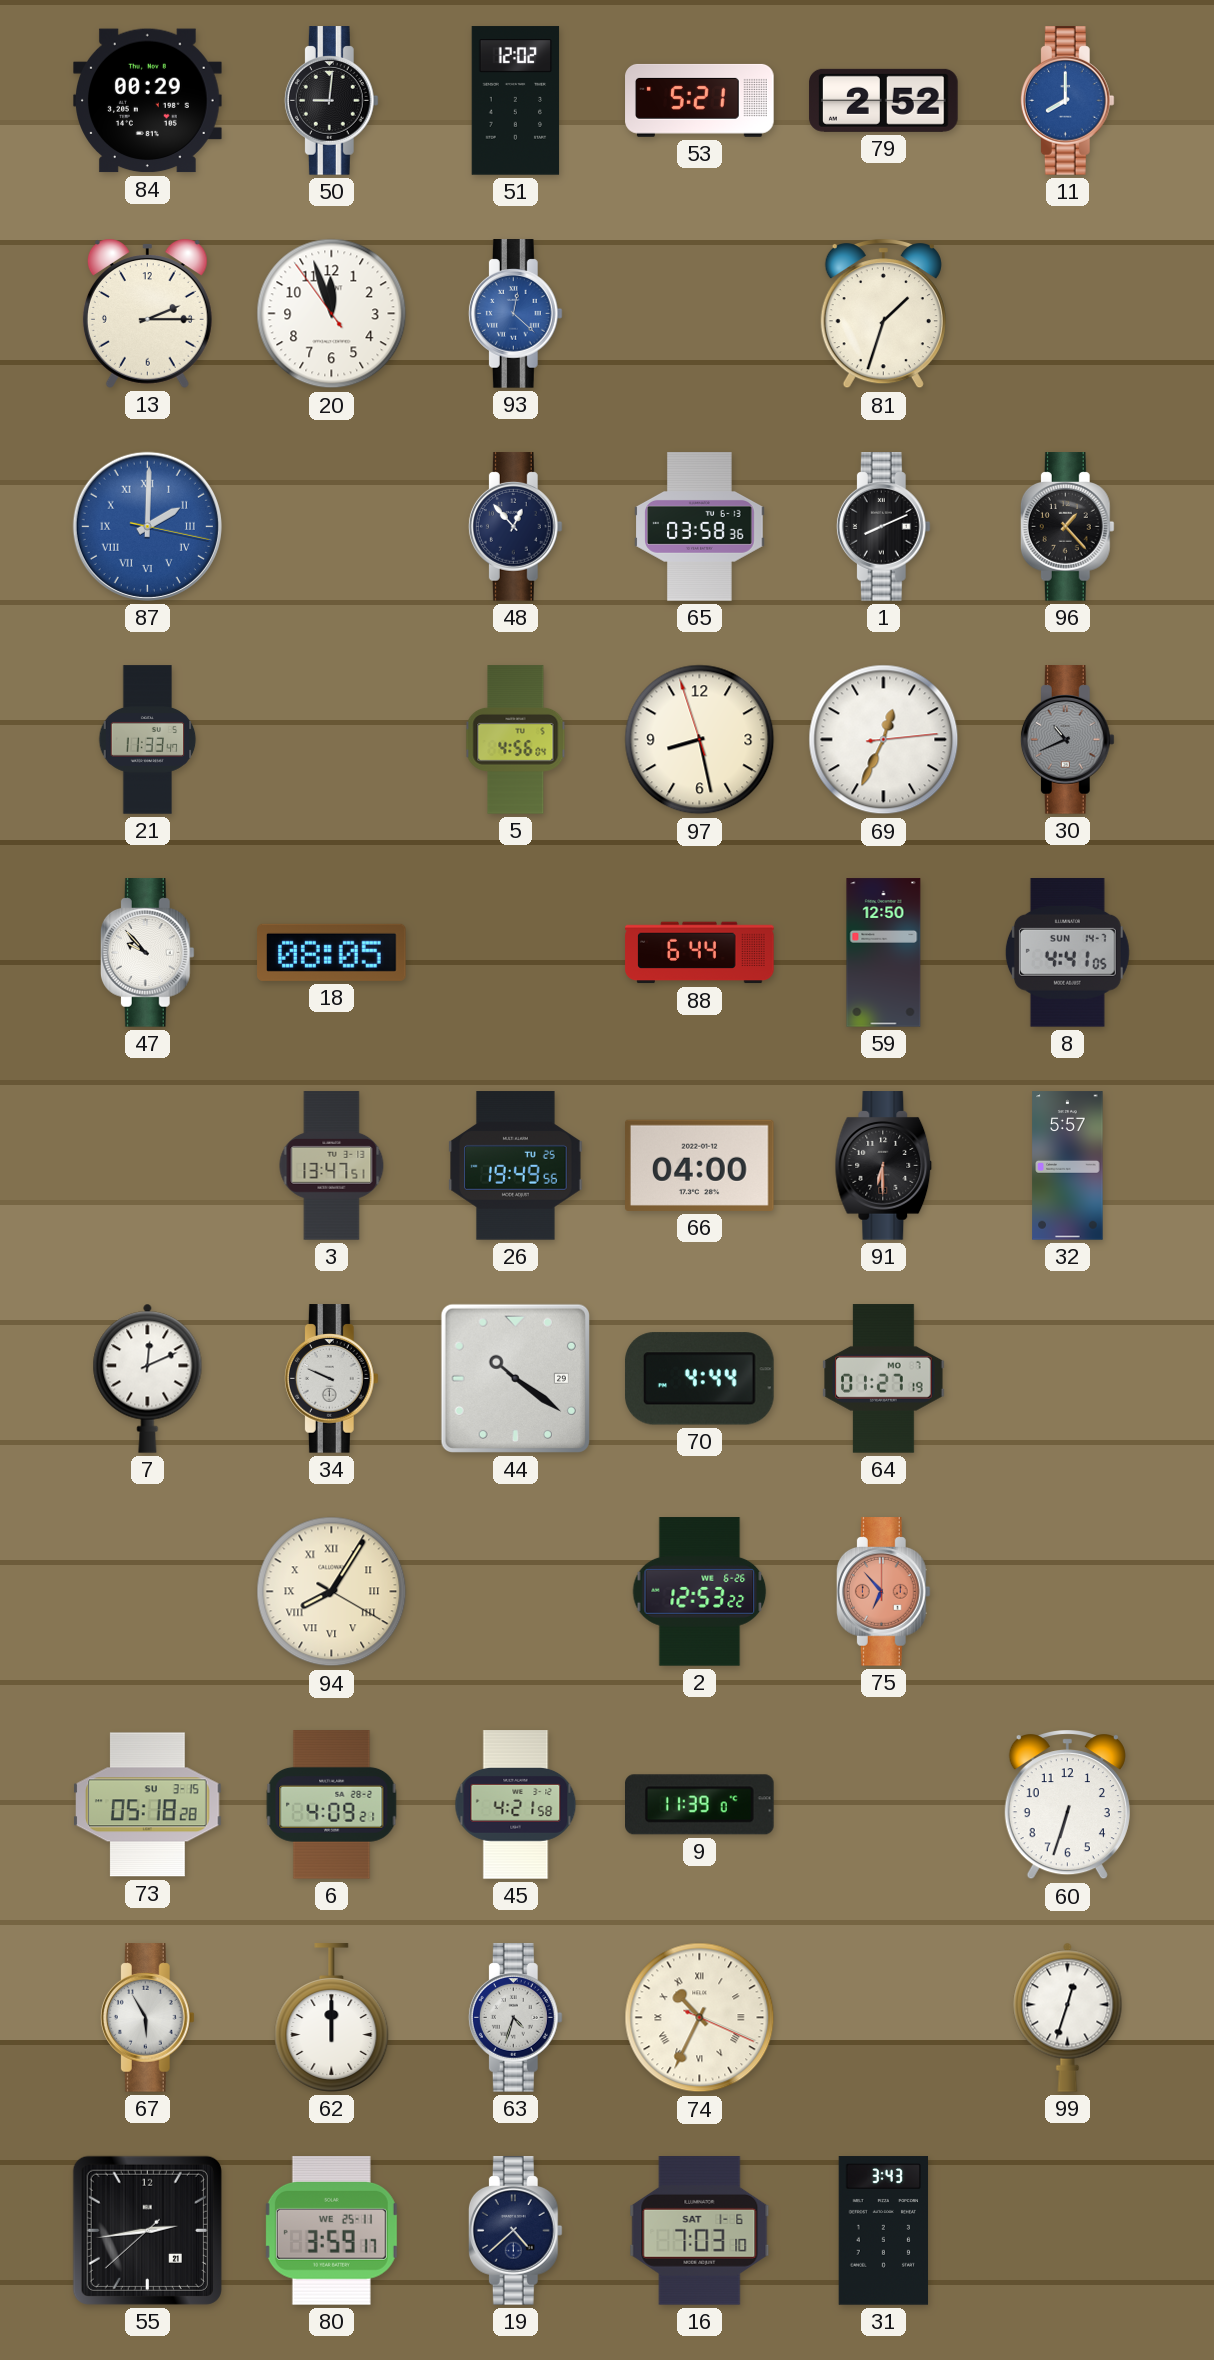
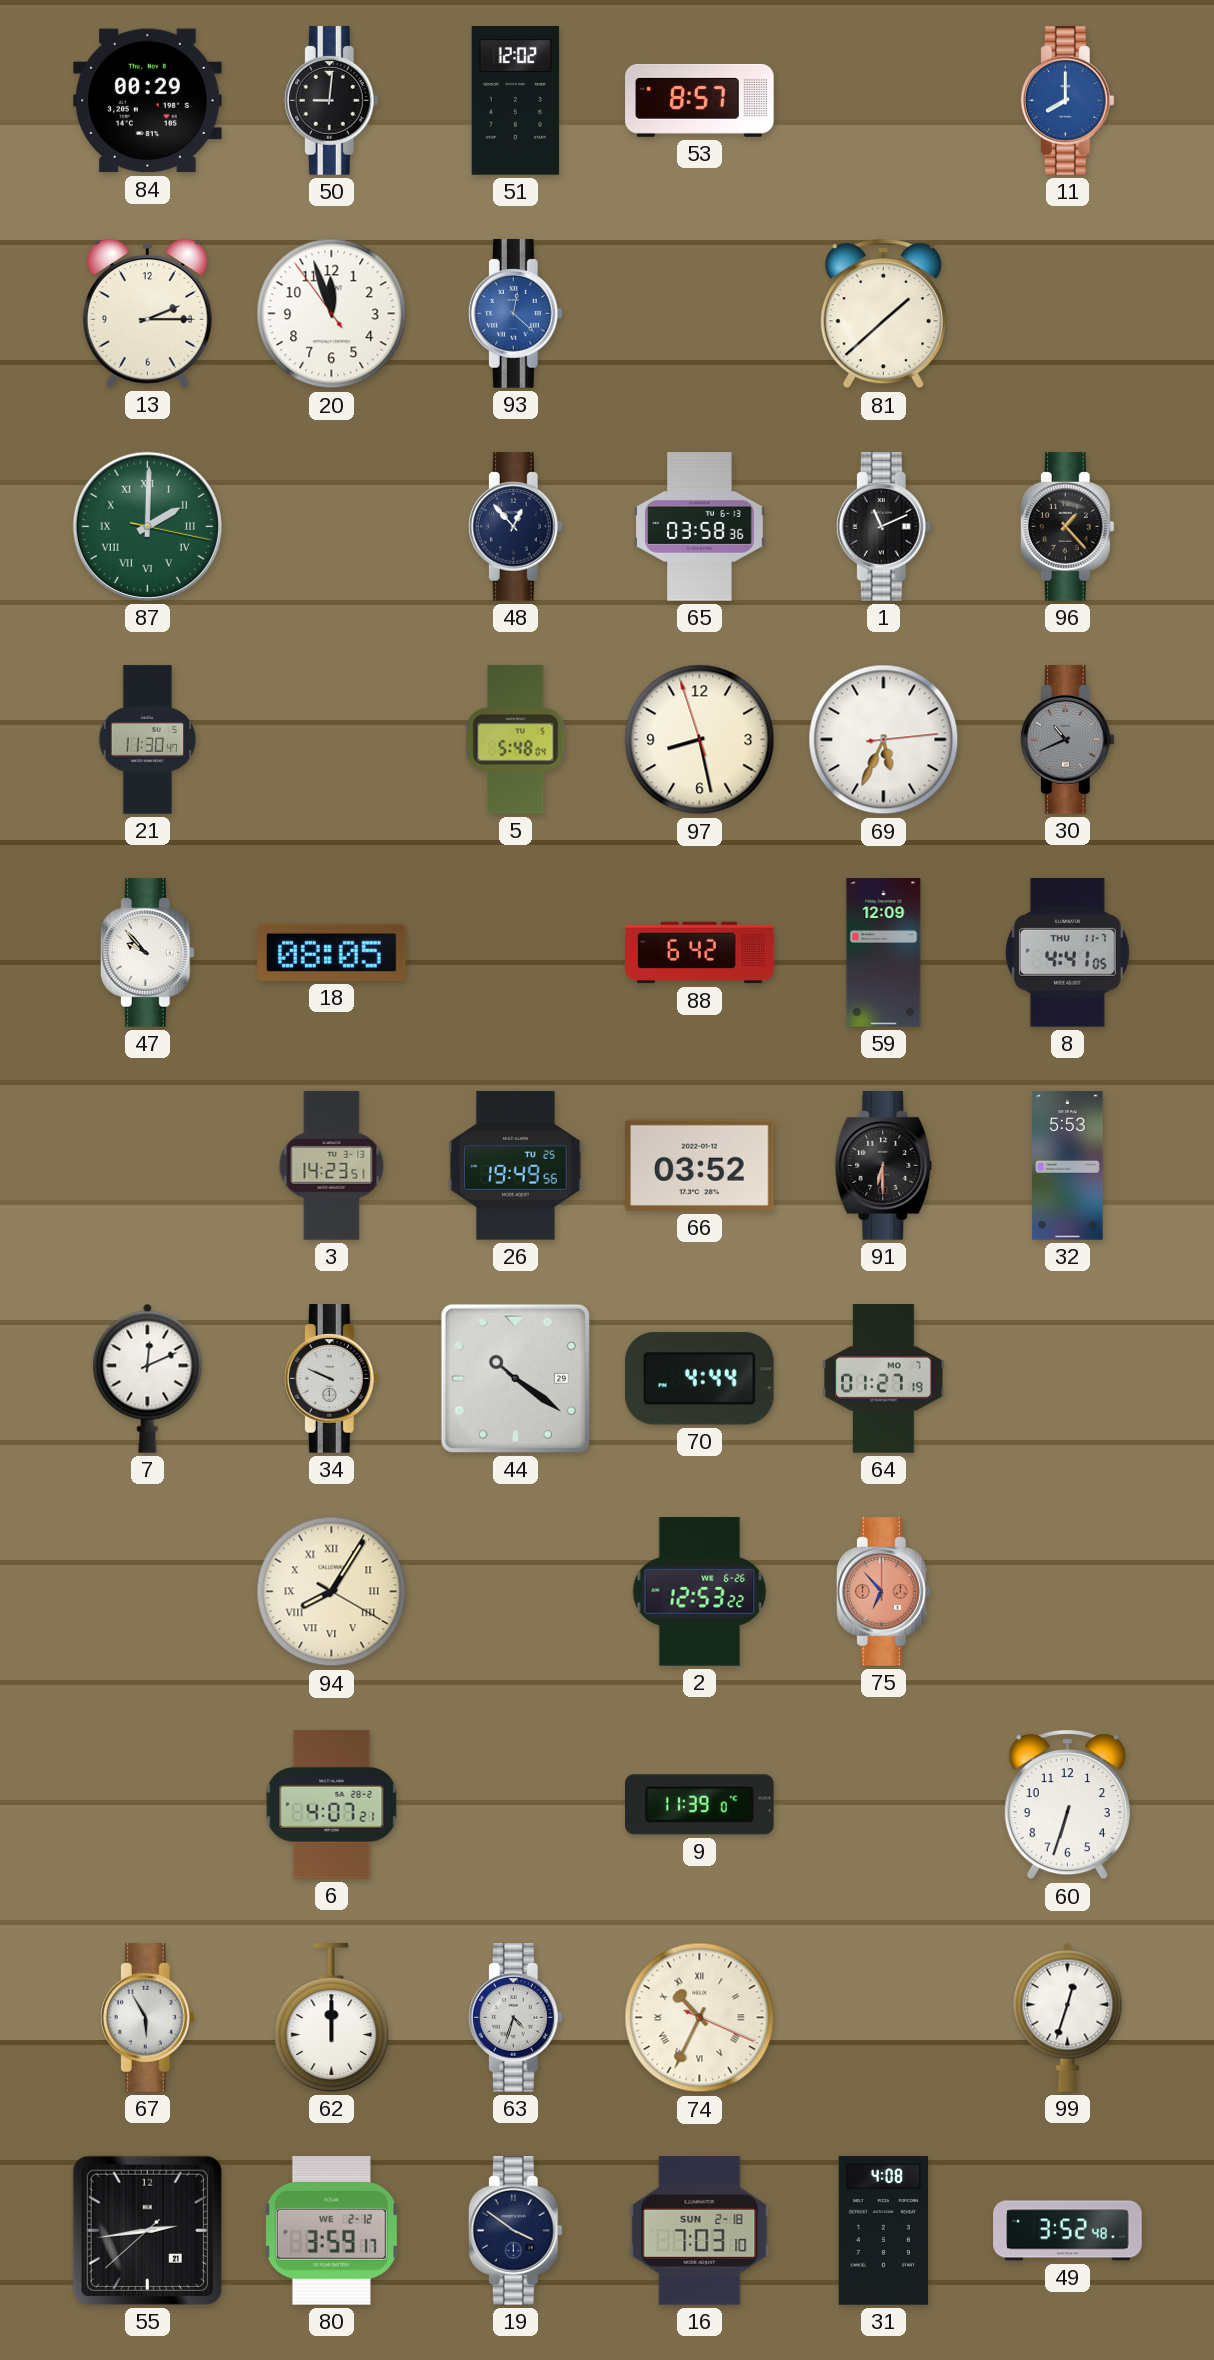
53: 5:21 -> 8:57
79: 2:52 -> none
81: 1:33 -> 1:38
87 dial: blue -> green
1: 8:11 -> 11:11
21: 11:33 -> 11:30
5: 4:56 -> 5:48
69: 12:34 -> 5:34
88: 6:44 -> 6:42
59: 12:50 -> 12:09
8 date: SUN 14-7 -> THU 11-7
3: 13:47 -> 14:23
66: 04:00 -> 03:52
32: 5:57 -> 5:53
73: 05:18 -> none
6: 4:09 -> 4:07
45: 4:21 -> none
80 date: WE 25-11 -> WE 2-12
19: 4:38 -> 3:51
16 date: SAT 1-6 -> SUN 2-18
31: 3:43 -> 4:08
49: none -> 3:52
